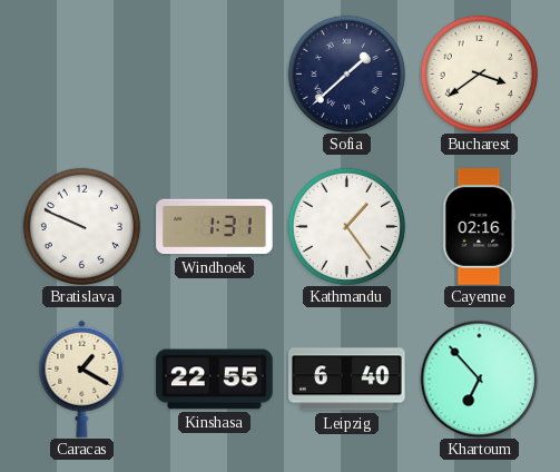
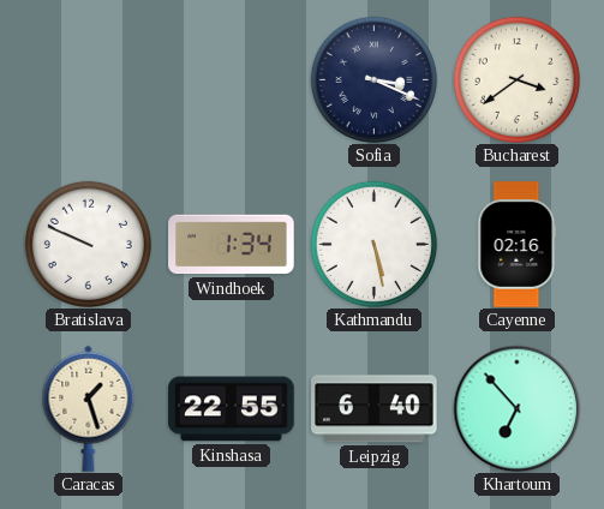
Sofia: 1:38 -> 3:19
Windhoek: 1:31 -> 1:34
Kathmandu: 1:24 -> 5:28
Caracas: 1:20 -> 1:27
